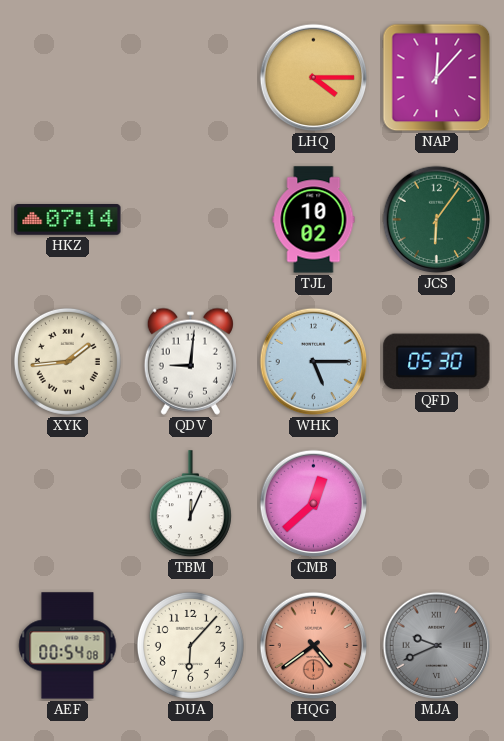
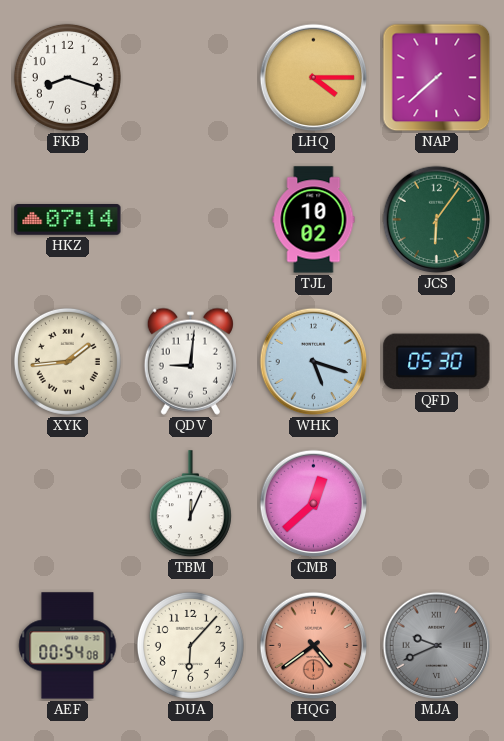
FKB: none -> 8:18
NAP: 12:07 -> 7:38
WHK: 5:15 -> 5:18
